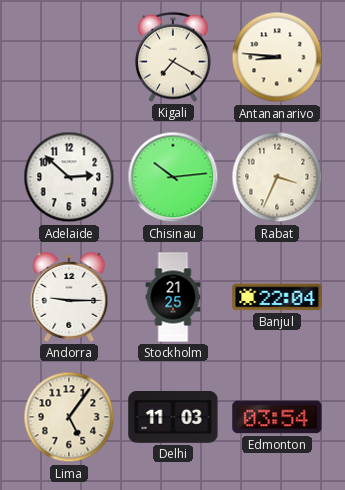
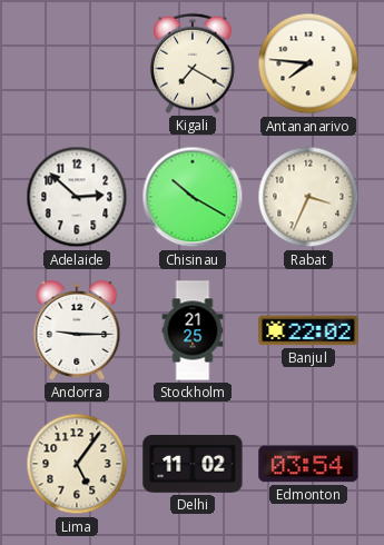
Antananarivo: 8:46 -> 7:46
Chisinau: 10:14 -> 10:20
Banjul: 22:04 -> 22:02
Delhi: 11:03 -> 11:02
